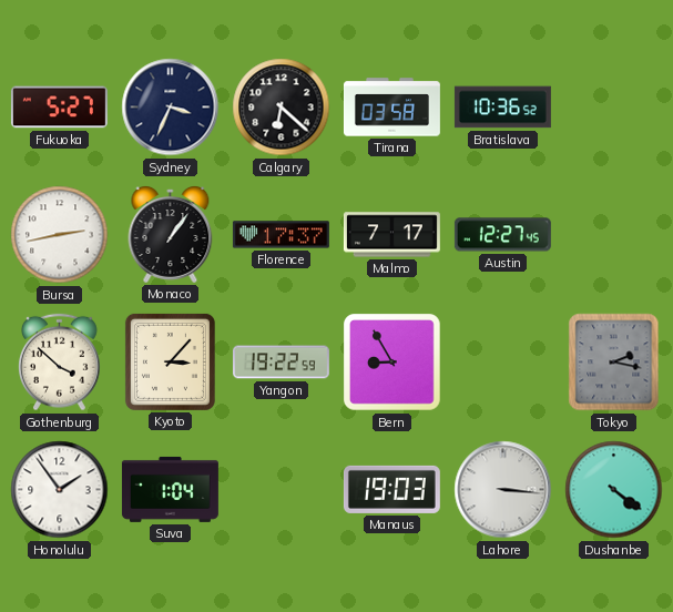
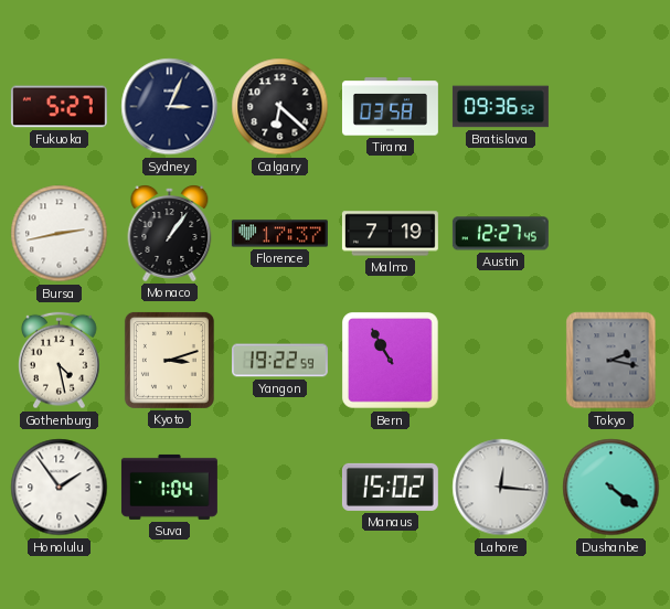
Sydney: 3:34 -> 3:04
Bratislava: 10:36 -> 09:36
Malmo: 7:17 -> 7:19
Gothenburg: 3:52 -> 4:28
Kyoto: 3:07 -> 3:12
Bern: 8:55 -> 10:55
Manaus: 19:03 -> 15:02
Lahore: 3:16 -> 12:16
